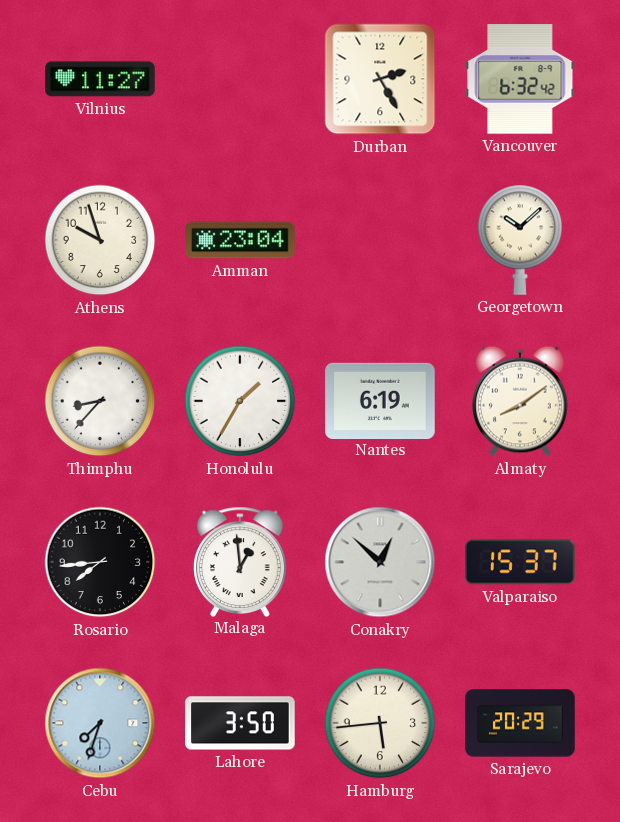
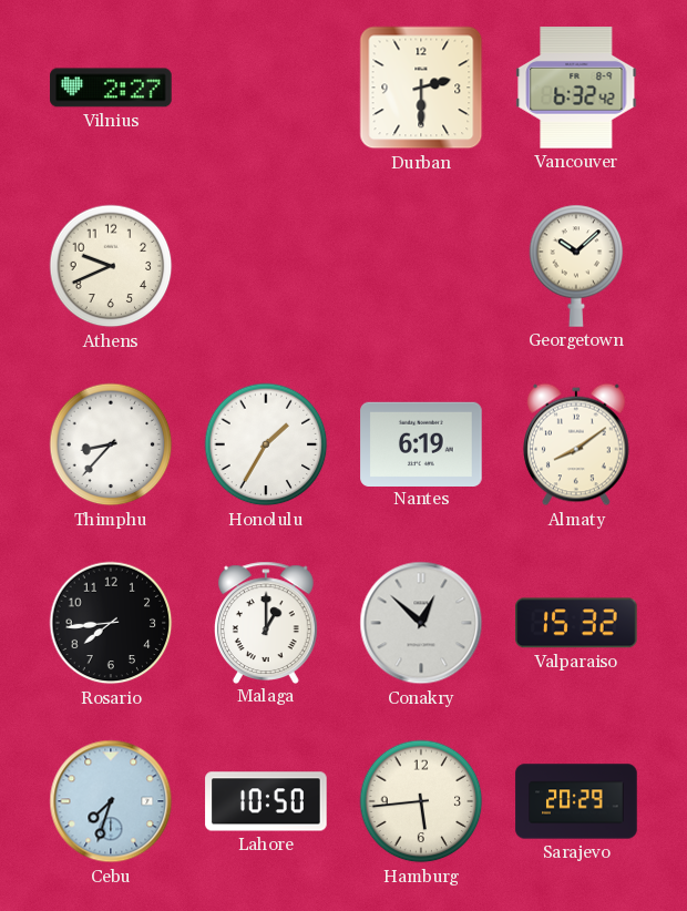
Vilnius: 11:27 -> 2:27
Durban: 2:25 -> 2:30
Athens: 9:57 -> 9:41
Amman: 23:04 -> none
Malaga: 12:59 -> 1:00
Valparaiso: 15:37 -> 15:32
Lahore: 3:50 -> 10:50
